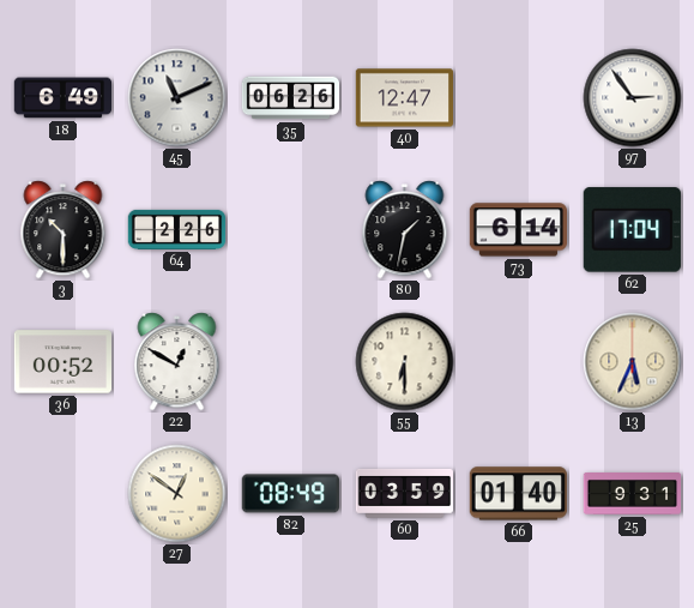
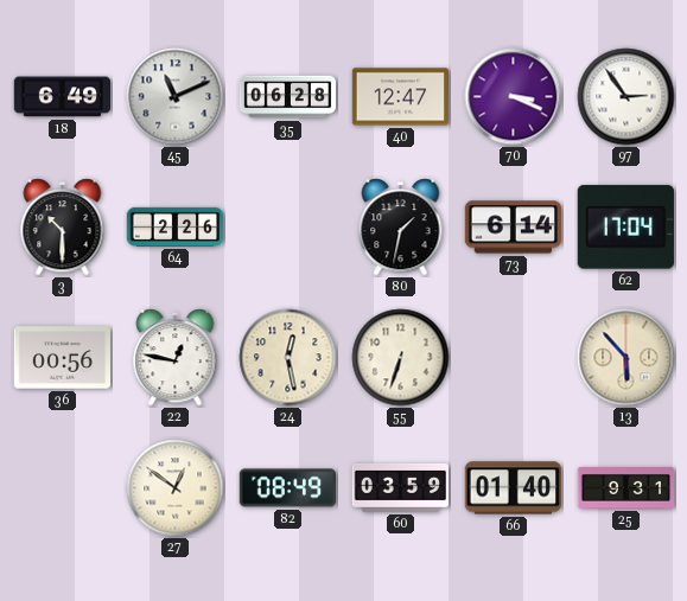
35: 06:26 -> 06:28
70: none -> 3:19
36: 00:52 -> 00:56
22: 12:50 -> 12:47
24: none -> 12:28
55: 6:30 -> 6:33
13: 5:34 -> 5:53
